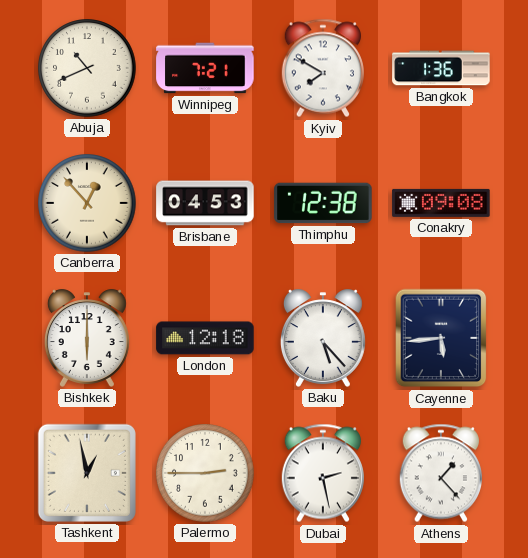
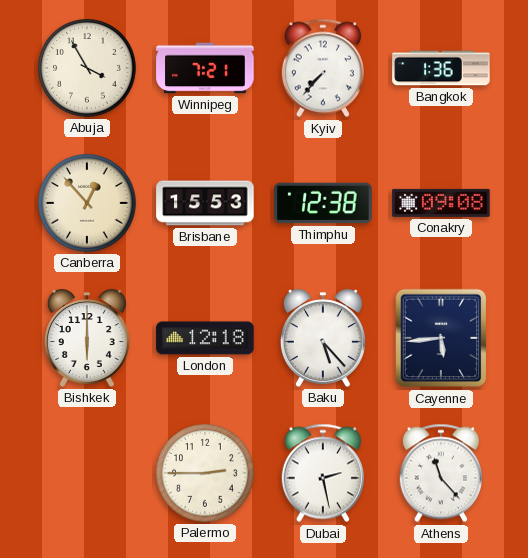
Abuja: 10:41 -> 3:55
Kyiv: 7:50 -> 7:37
Brisbane: 04:53 -> 15:53
Tashkent: 12:58 -> none
Athens: 1:23 -> 11:23
